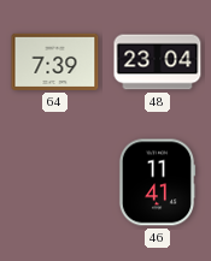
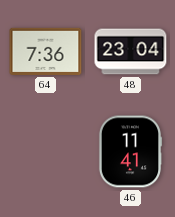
64: 7:39 -> 7:36
